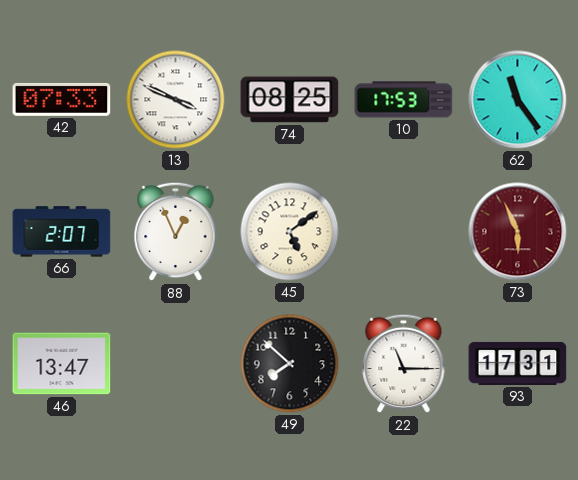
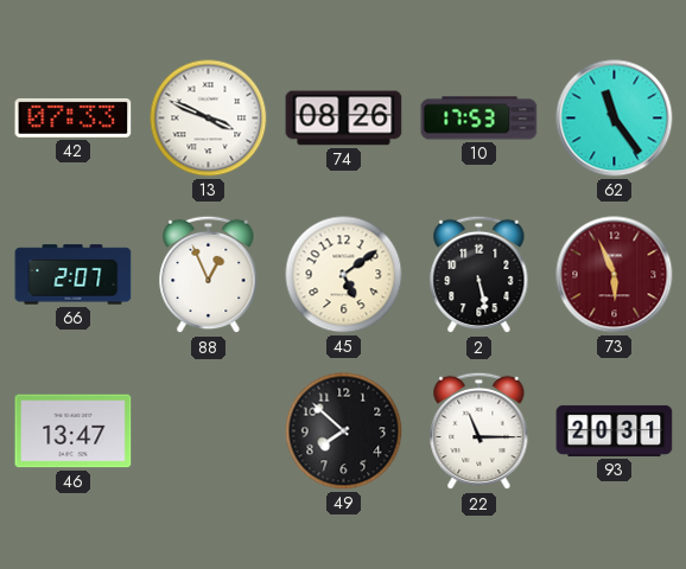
74: 08:25 -> 08:26
2: none -> 5:28
93: 17:31 -> 20:31
